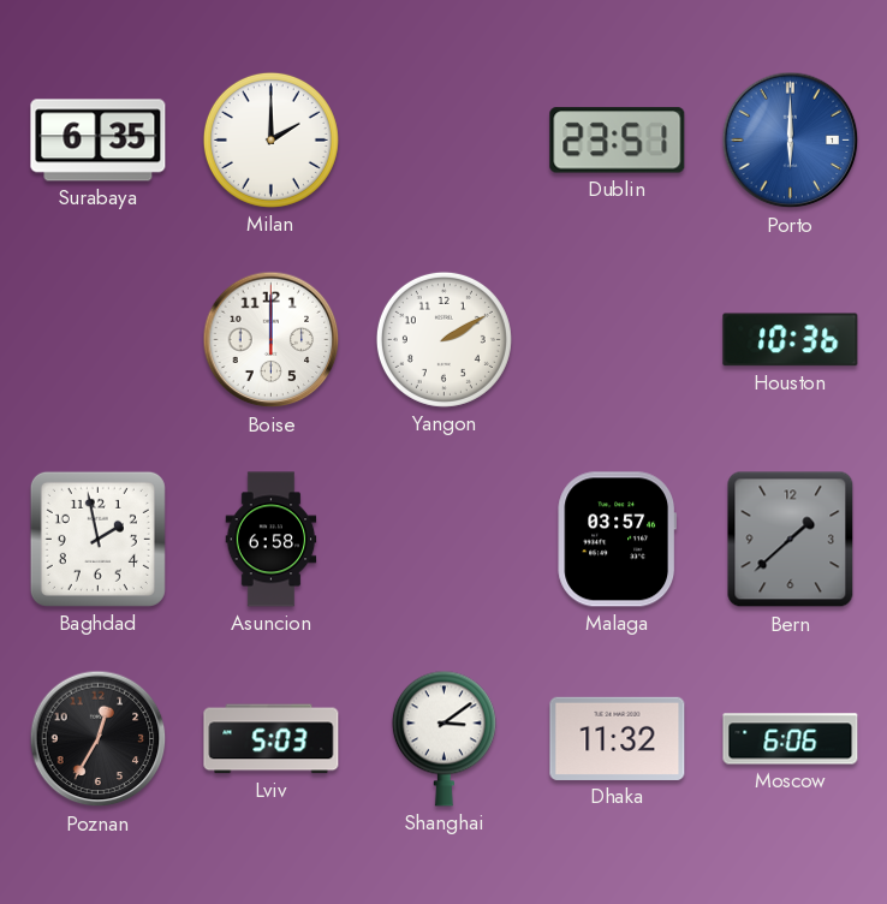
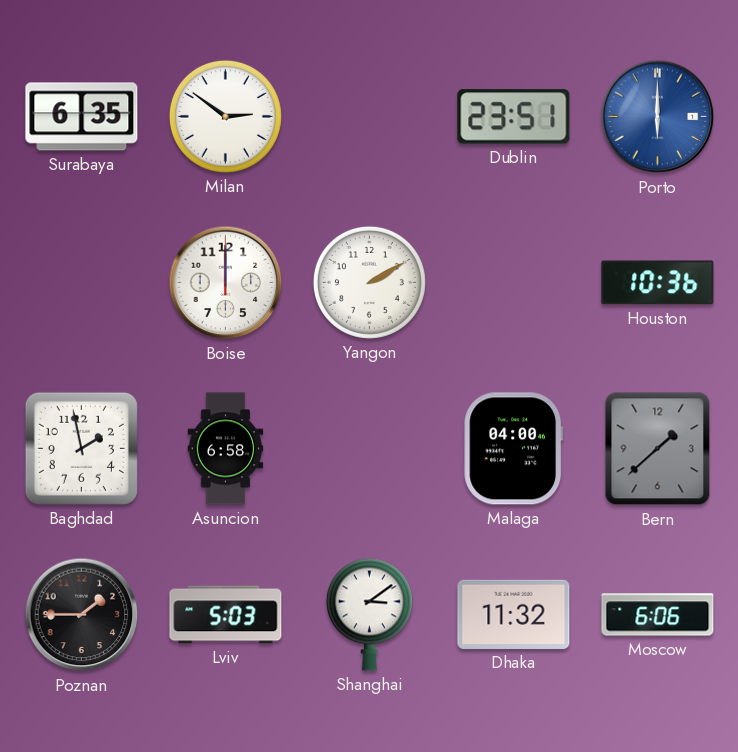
Milan: 2:00 -> 2:51
Malaga: 03:57 -> 04:00
Poznan: 12:35 -> 1:45
